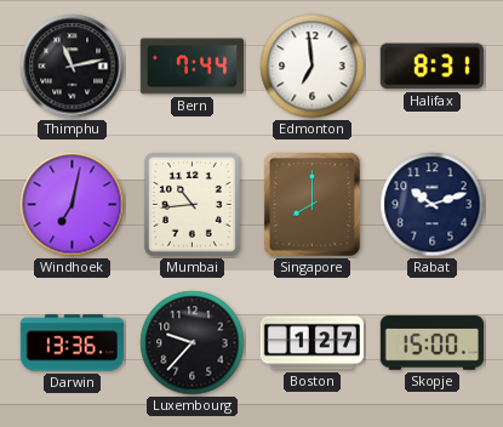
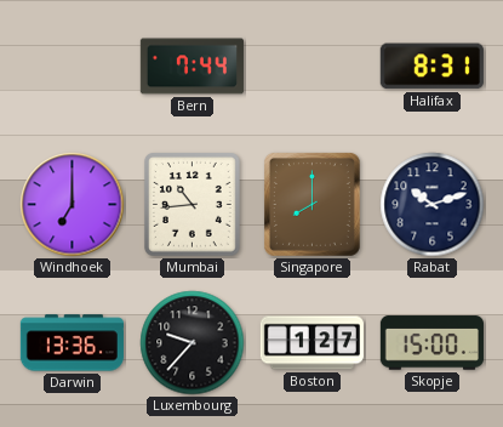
Thimphu: 11:13 -> none
Edmonton: 6:59 -> none
Windhoek: 7:02 -> 7:00
